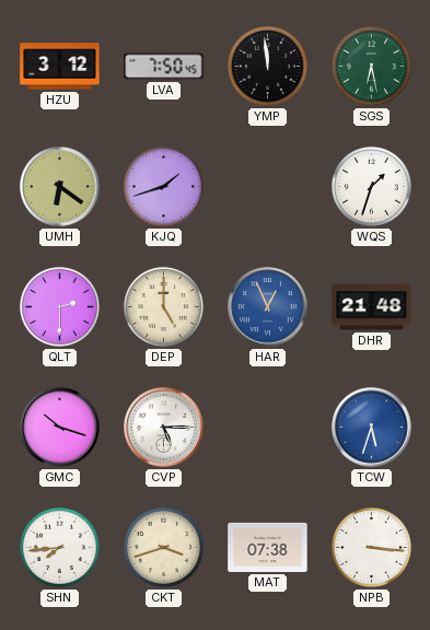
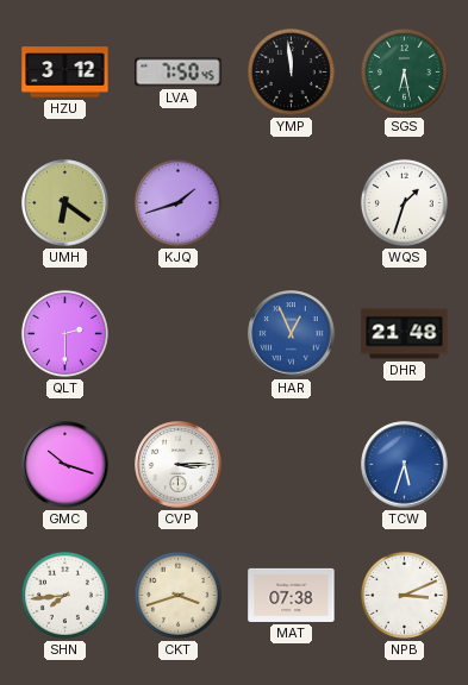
DEP: 5:00 -> none
CVP: 5:15 -> 3:15
NPB: 3:16 -> 3:11
